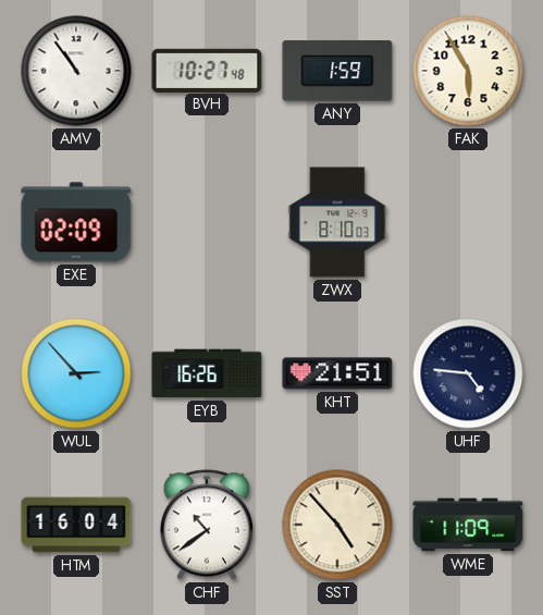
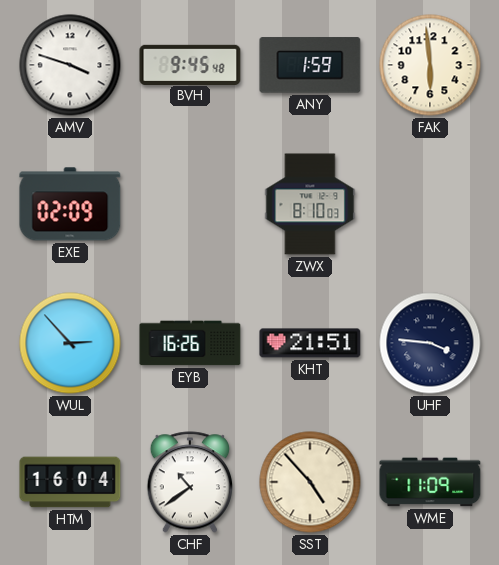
AMV: 10:54 -> 3:48
BVH: 10:27 -> 9:45
FAK: 5:55 -> 5:59
UHF: 4:46 -> 3:46
